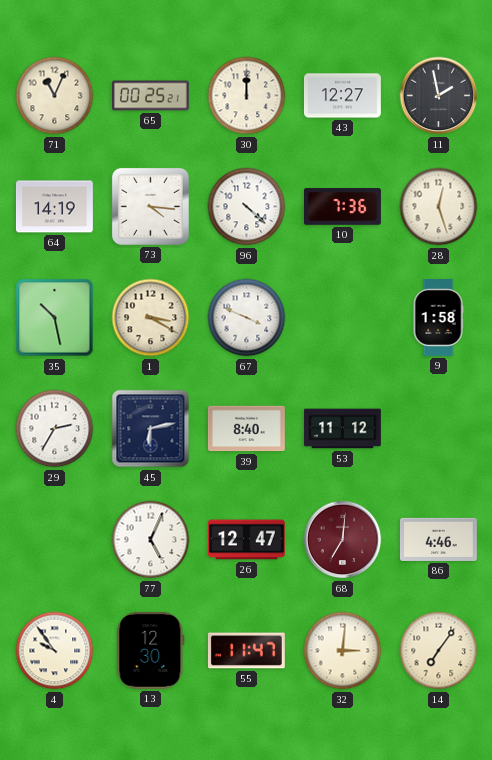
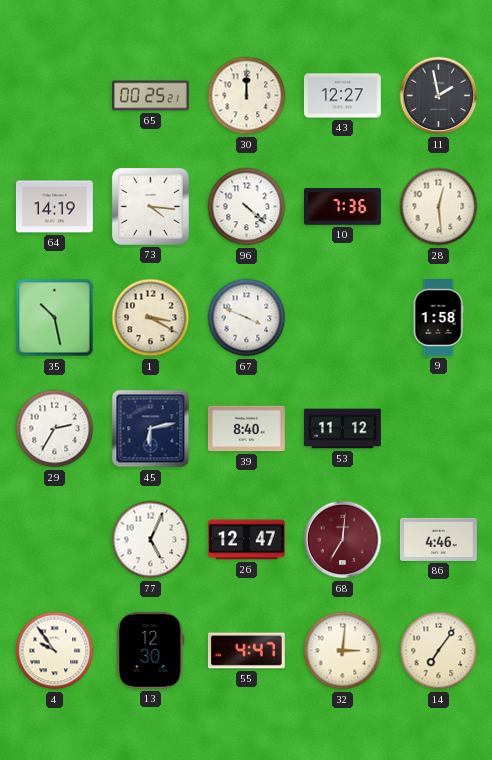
71: 11:04 -> none
28: 12:27 -> 12:29
55: 11:47 -> 4:47
